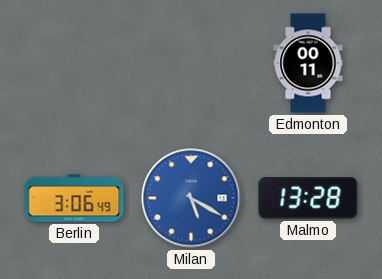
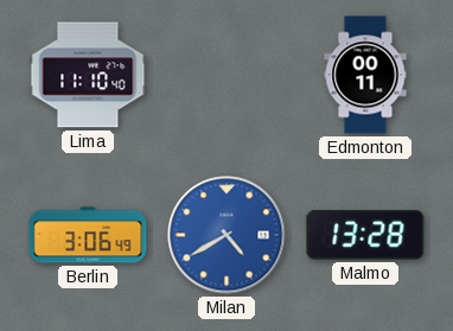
Lima: none -> 11:10
Milan: 5:20 -> 4:40
